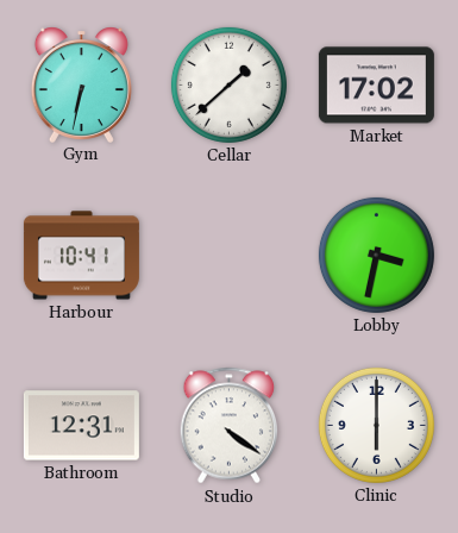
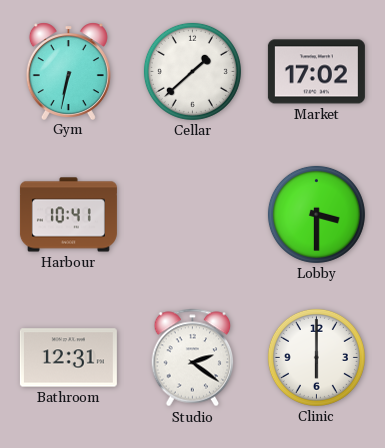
Lobby: 3:32 -> 3:30
Studio: 4:21 -> 2:21
